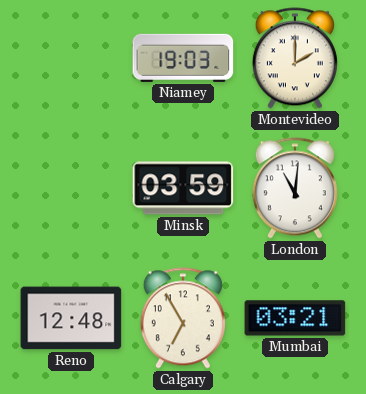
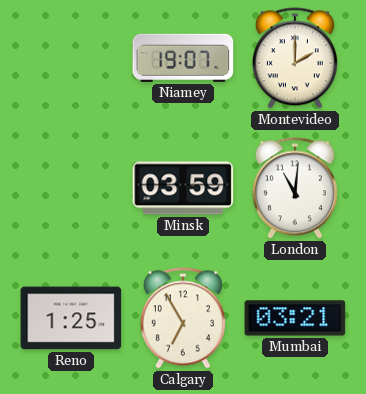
Niamey: 19:03 -> 19:07
Reno: 12:48 -> 1:25
